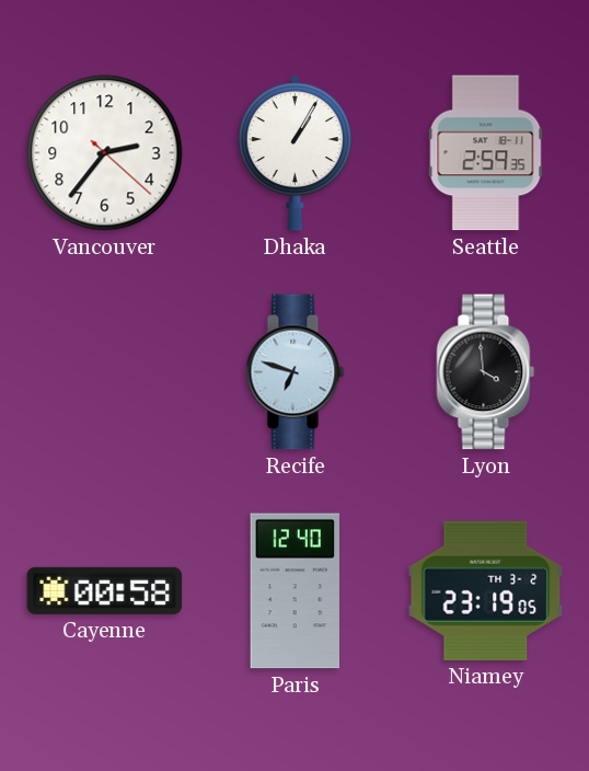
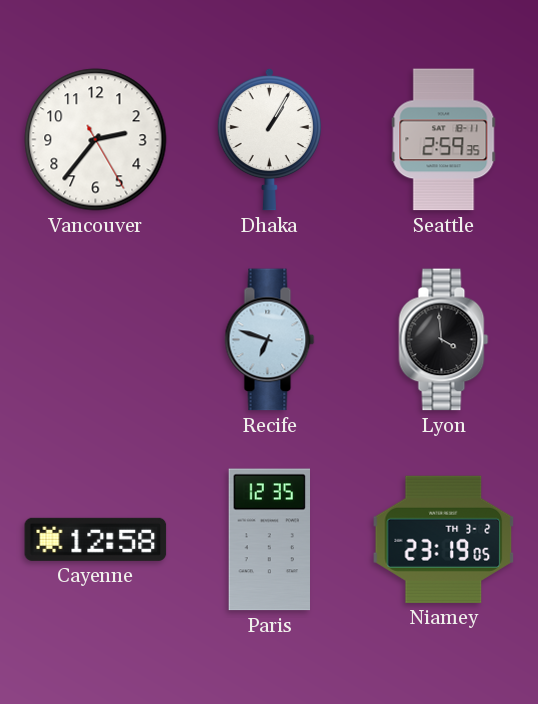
Vancouver: 2:36:22 -> 2:36:25
Cayenne: 00:58 -> 12:58
Paris: 12:40 -> 12:35
